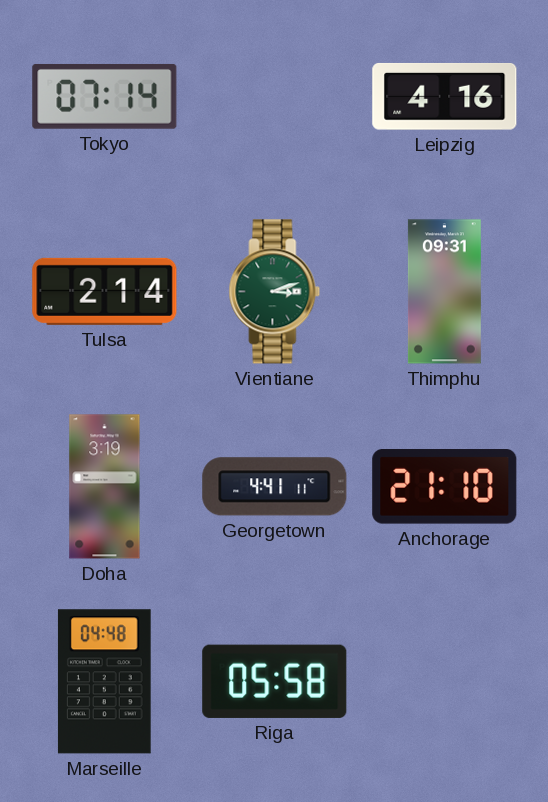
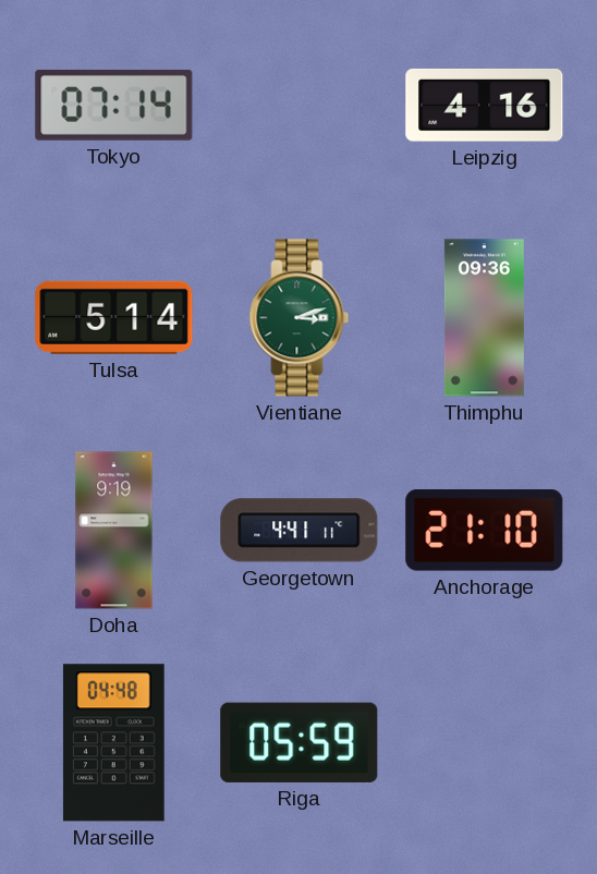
Tulsa: 2:14 -> 5:14
Thimphu: 09:31 -> 09:36
Doha: 3:19 -> 9:19
Riga: 05:58 -> 05:59
